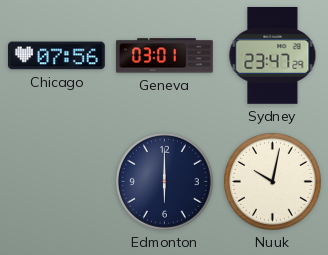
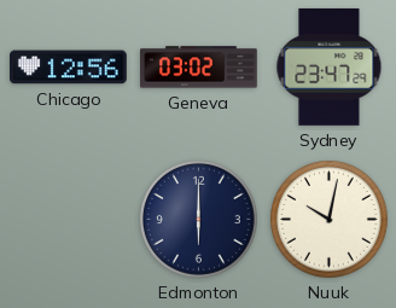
Chicago: 07:56 -> 12:56
Geneva: 03:01 -> 03:02
